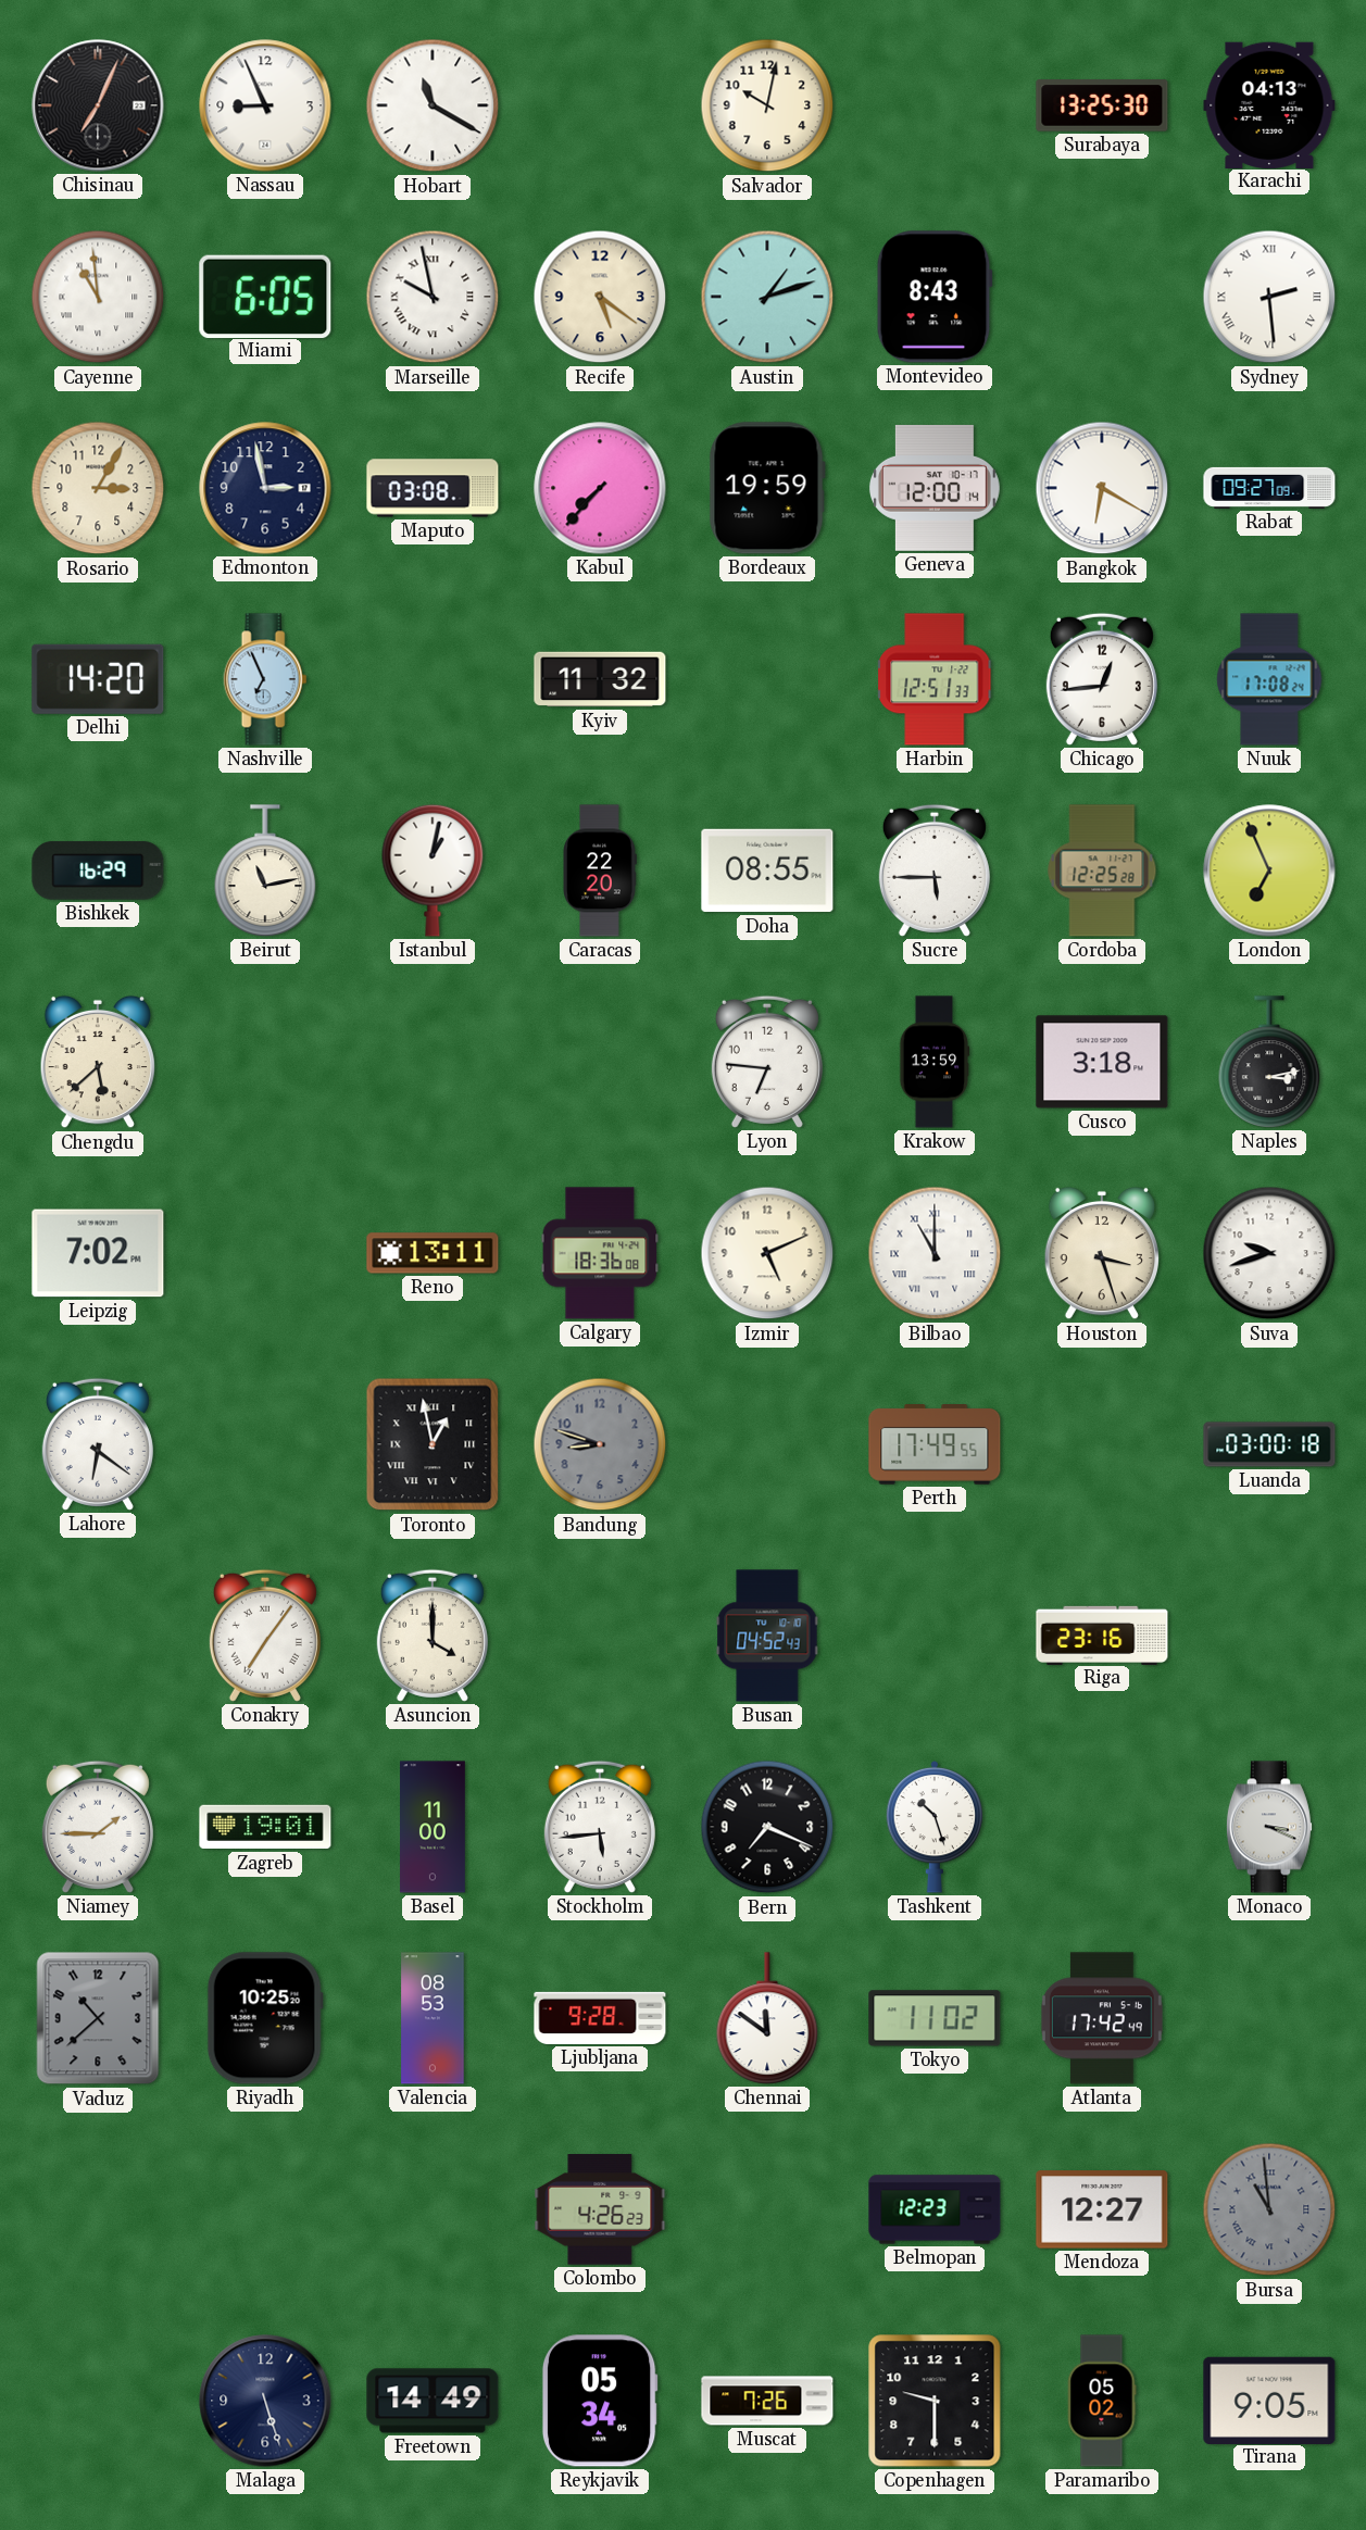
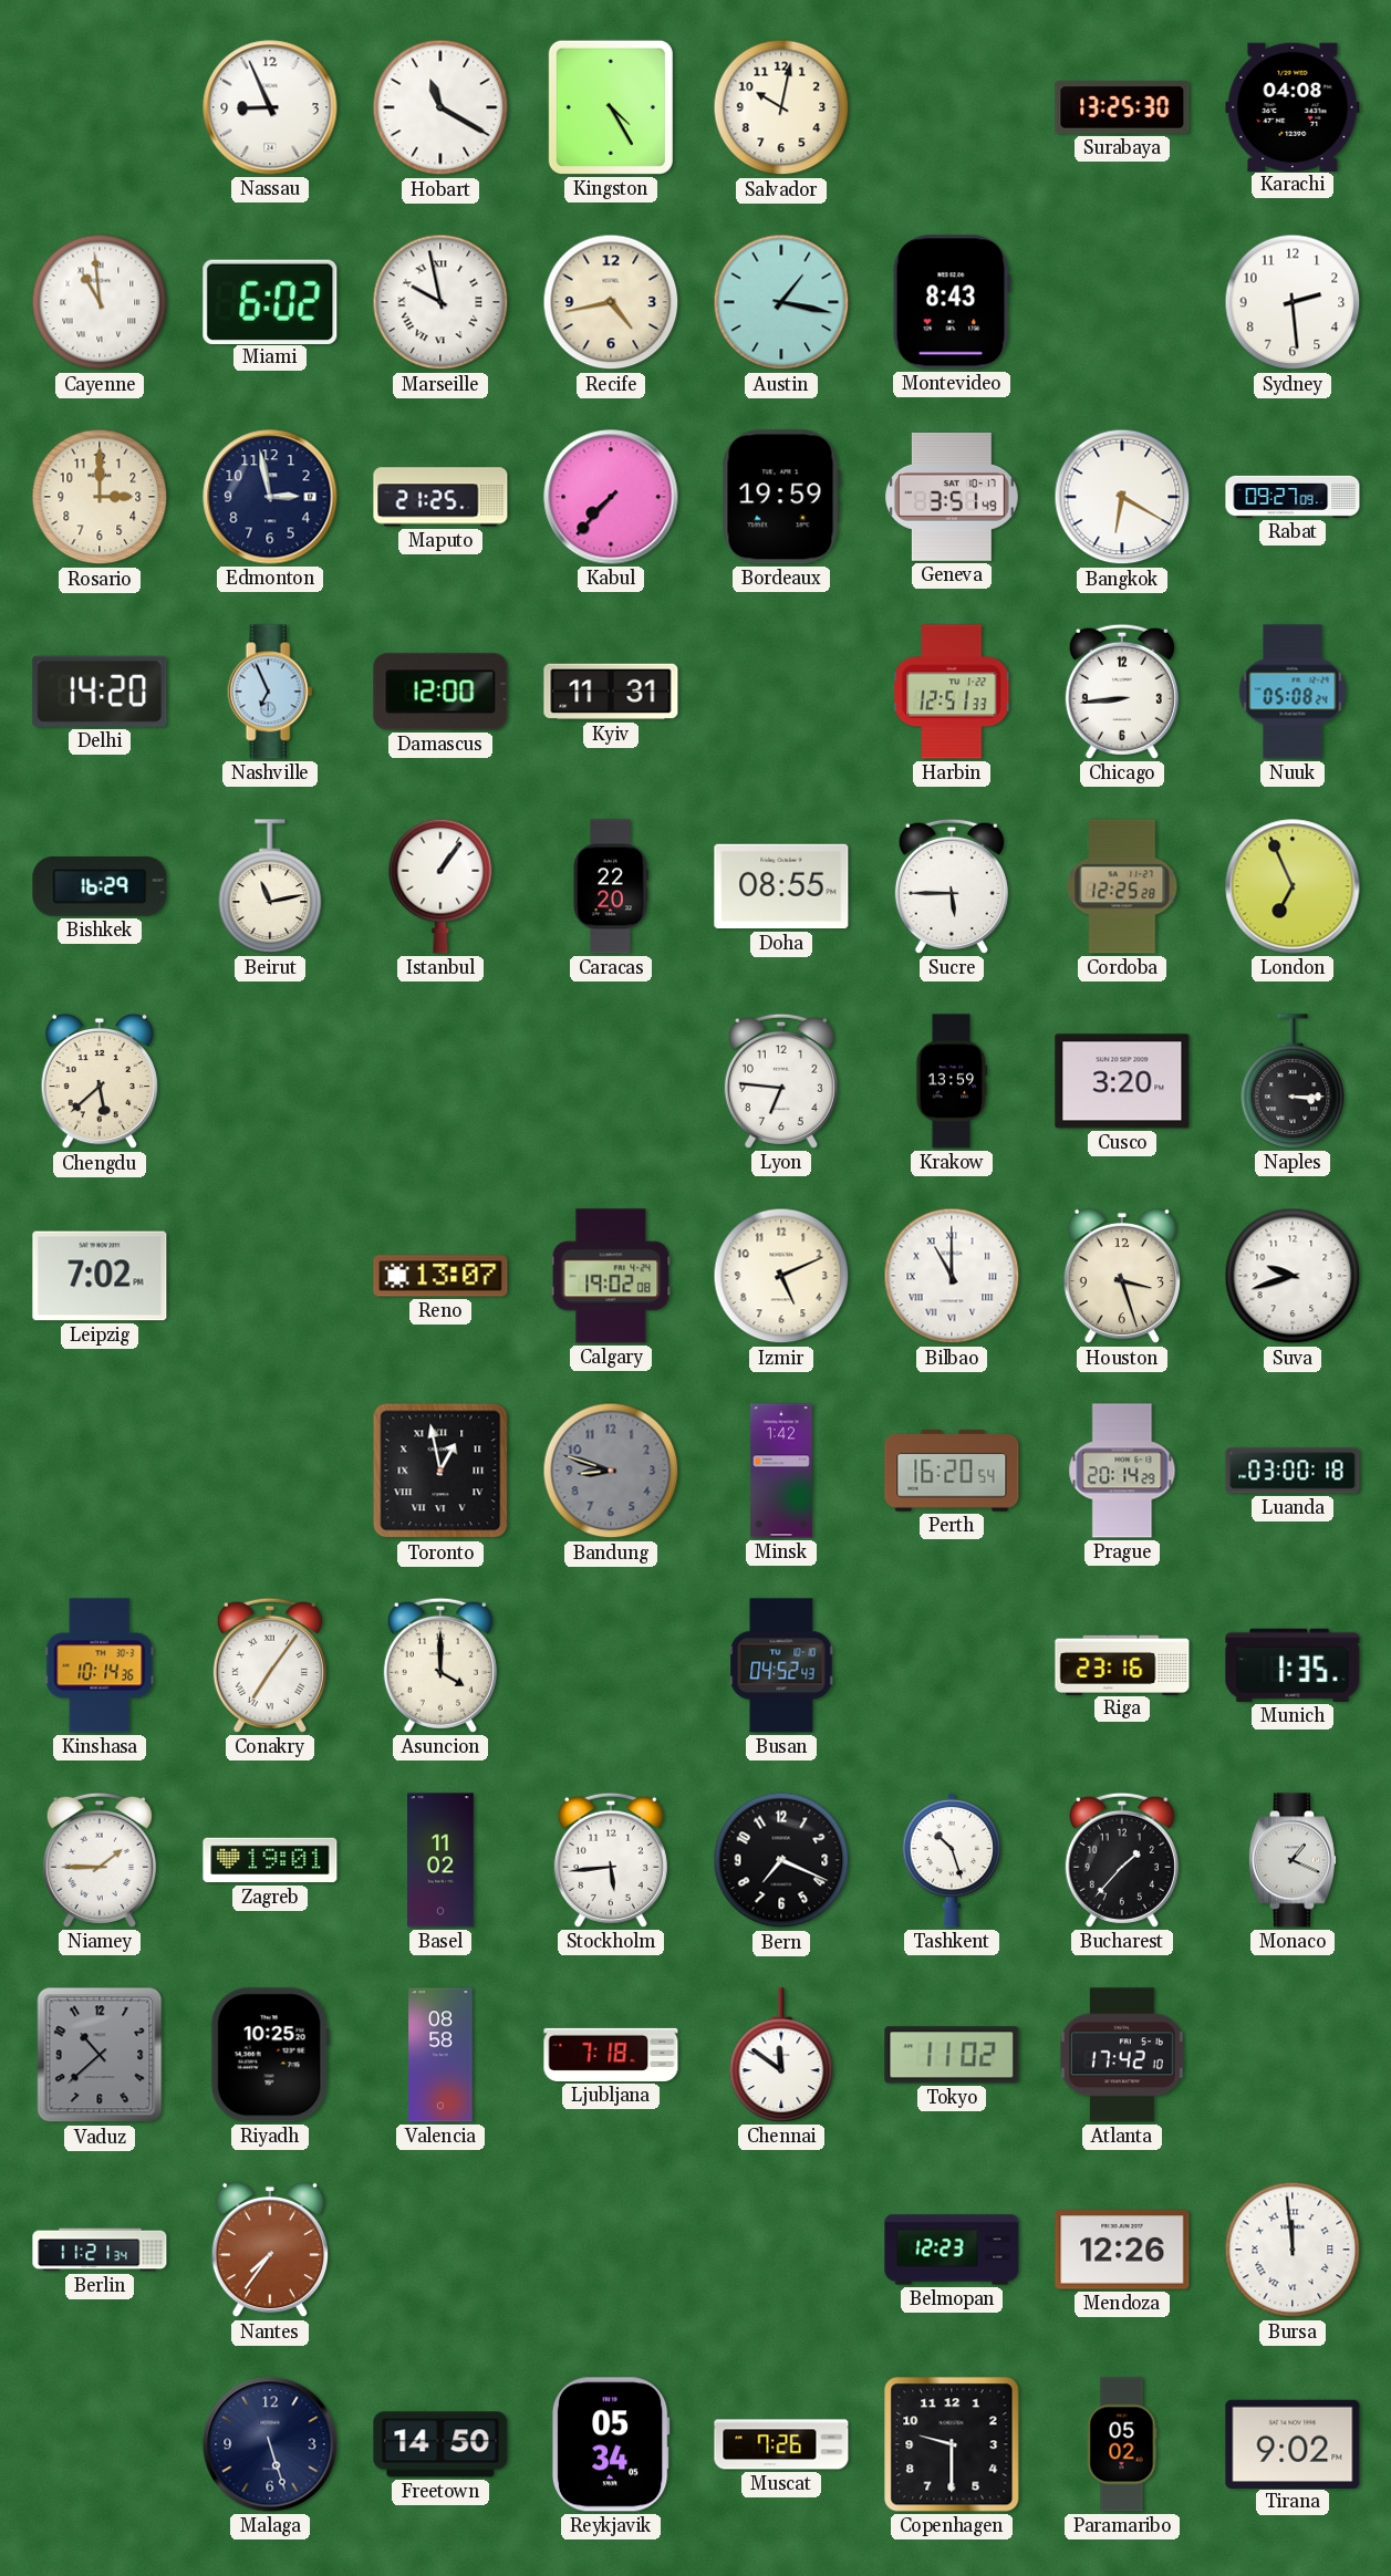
Chisinau: 7:04 -> none
Kingston: none -> 4:25
Karachi: 04:13 -> 04:08
Miami: 6:05 -> 6:02
Recife: 5:21 -> 4:43
Austin: 1:12 -> 1:17
Sydney numerals: Roman -> Arabic
Rosario: 3:05 -> 3:00
Maputo: 03:08 -> 21:25
Geneva: 12:00 -> 3:51
Damascus: none -> 12:00
Kyiv: 11:32 -> 11:31
Chicago: 12:44 -> 8:44
Nuuk: 17:08 -> 05:08
Istanbul: 1:02 -> 1:06
Cusco: 3:18 -> 3:20
Naples: 3:13 -> 3:15
Reno: 13:11 -> 13:07
Calgary: 18:36 -> 19:02
Lahore: 6:21 -> none
Minsk: none -> 1:42
Perth: 17:49 -> 16:20
Prague: none -> 20:14
Kinshasa: none -> 10:14
Munich: none -> 1:35
Basel: 11:00 -> 11:02
Bucharest: none -> 1:37
Monaco: 3:19 -> 1:19
Valencia: 08:53 -> 08:58
Ljubljana: 9:28 -> 7:18
Atlanta: 17:42:49 -> 17:42:10
Berlin: none -> 11:21
Nantes: none -> 7:36
Colombo: 4:26 -> none
Mendoza: 12:27 -> 12:26
Bursa: 10:59 -> 11:59
Bursa dial: grey -> white
Freetown: 14:49 -> 14:50
Tirana: 9:05 -> 9:02
